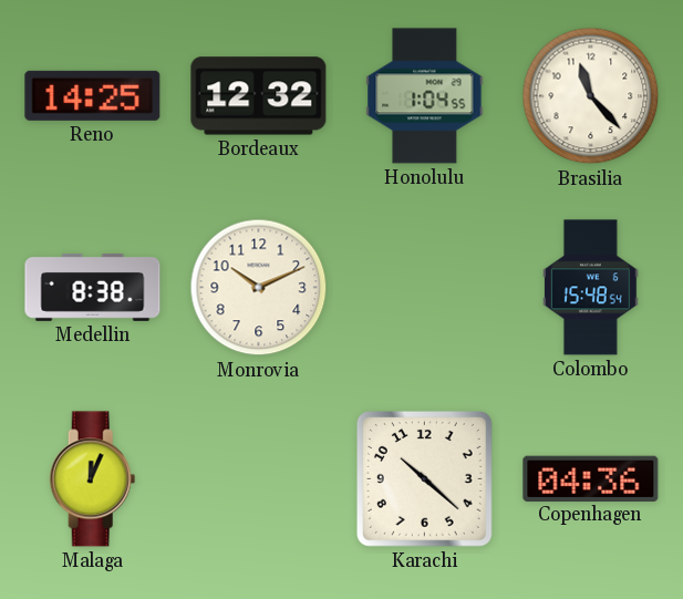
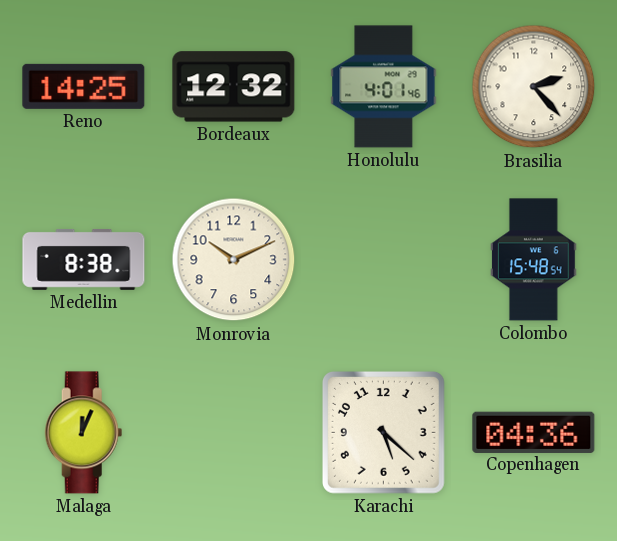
Honolulu: 1:04 -> 4:01
Brasilia: 11:23 -> 2:23
Karachi: 10:22 -> 5:22
